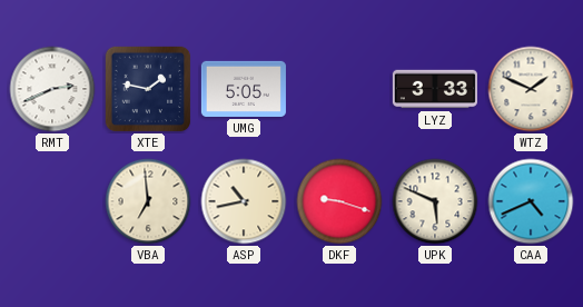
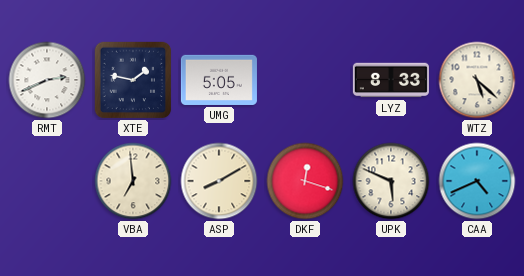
LYZ: 3:33 -> 8:33
WTZ: 1:49 -> 5:22
ASP: 10:43 -> 8:10
DKF: 9:18 -> 12:18
